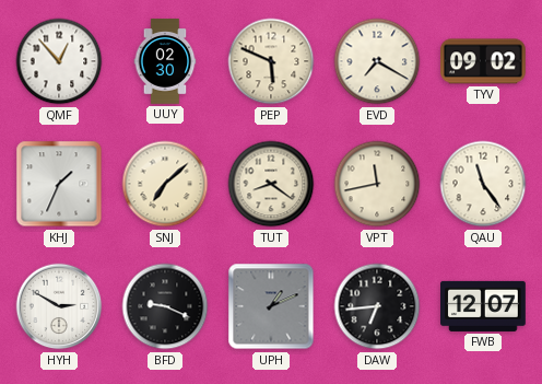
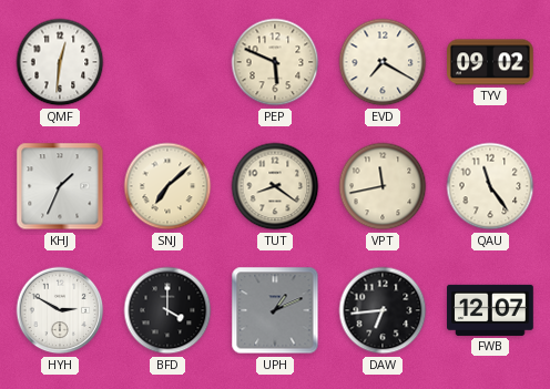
QMF: 12:53 -> 12:31
UUY: 02:30 -> none
BFD: 9:19 -> 4:00
